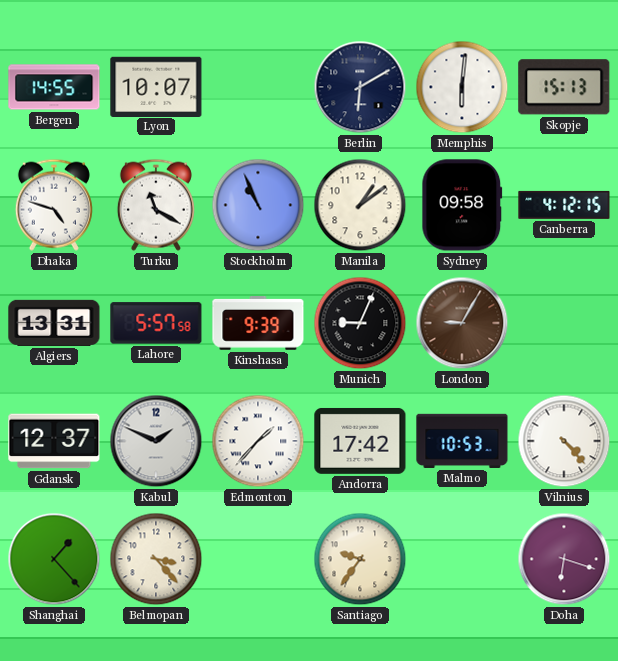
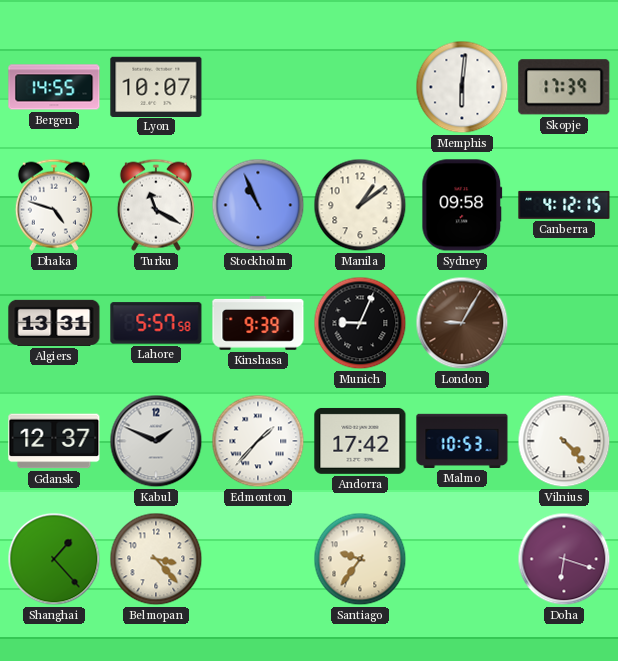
Berlin: 6:10 -> none
Skopje: 15:13 -> 17:39
